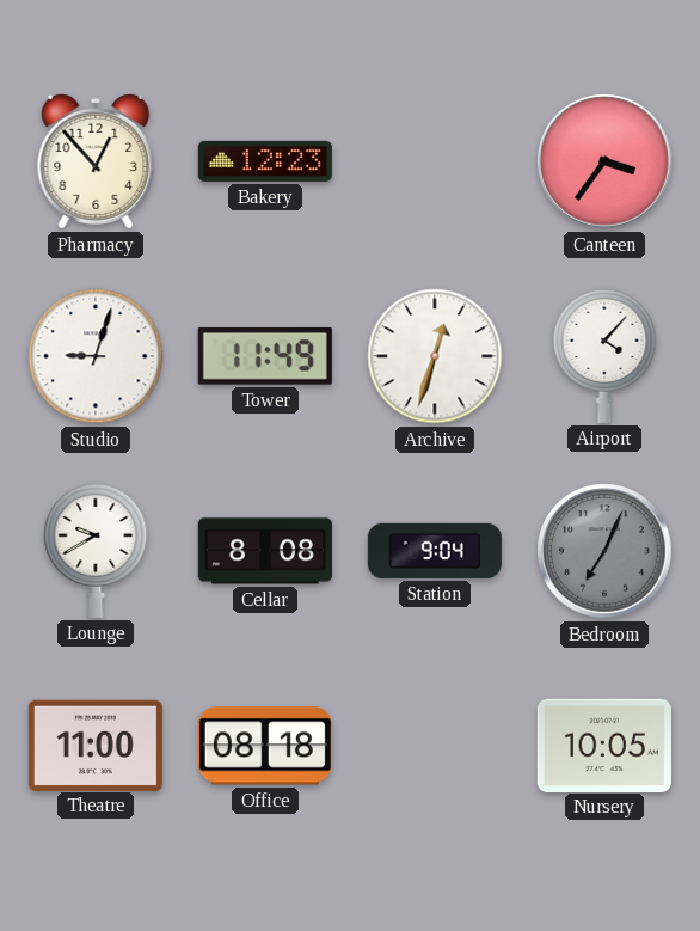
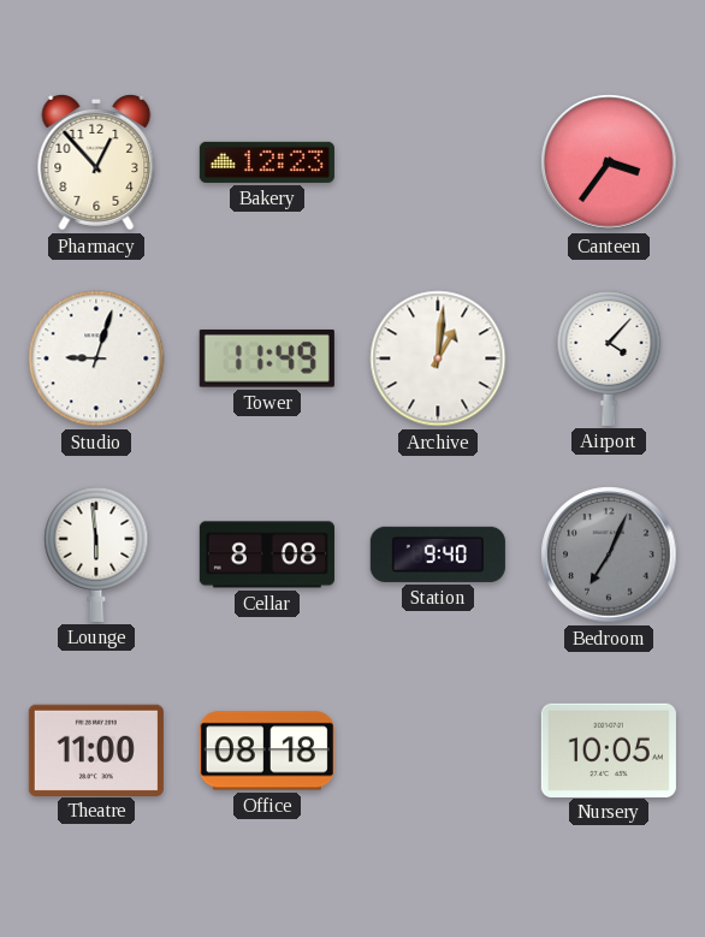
Archive: 12:33 -> 1:01
Lounge: 9:40 -> 5:59
Station: 9:04 -> 9:40
